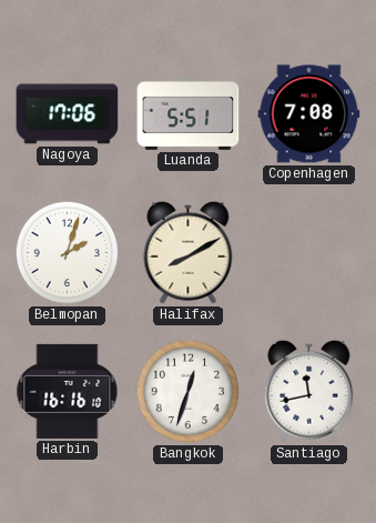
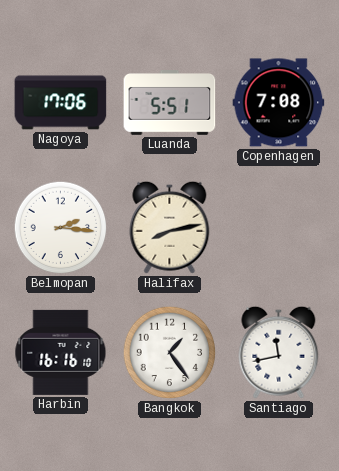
Belmopan: 2:03 -> 2:16
Halifax: 8:10 -> 8:13
Bangkok: 12:33 -> 1:24
